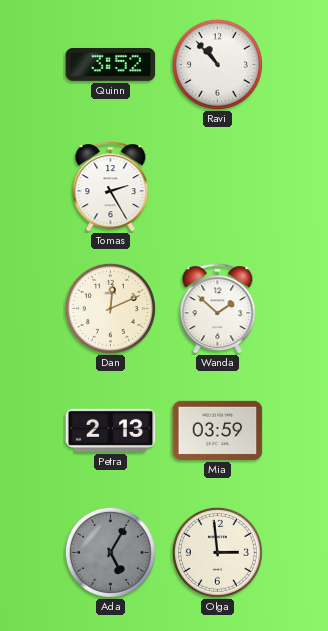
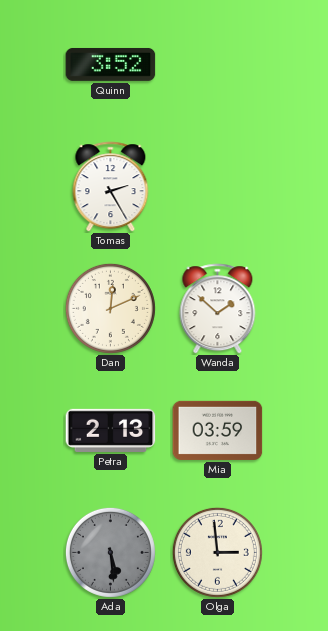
Ravi: 10:53 -> none
Ada: 5:05 -> 5:29
